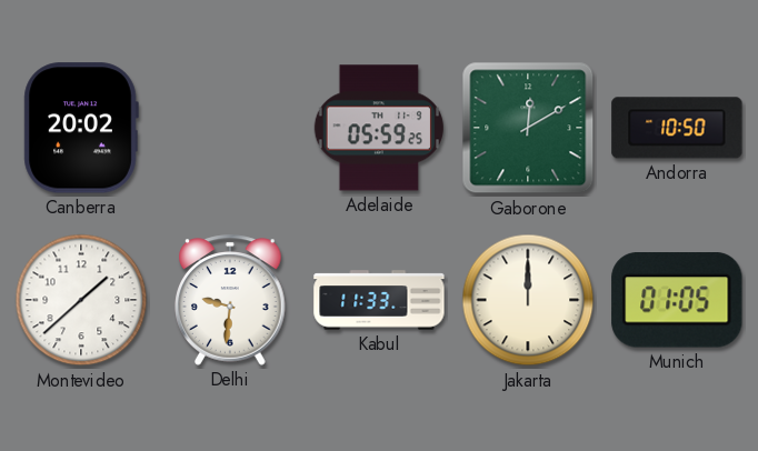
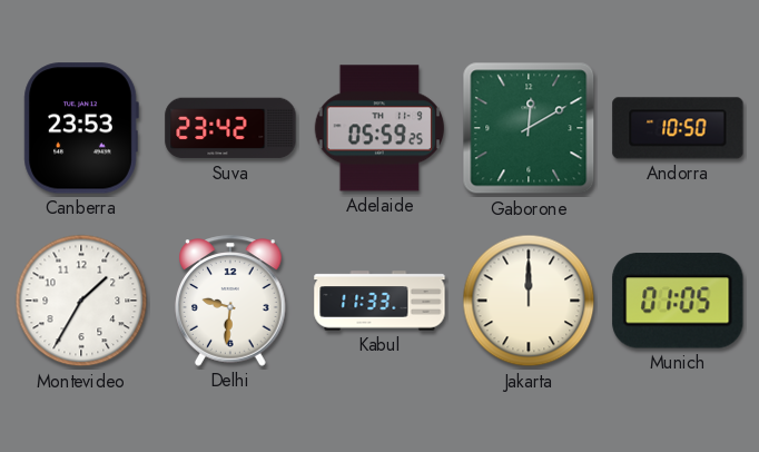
Canberra: 20:02 -> 23:53
Suva: none -> 23:42
Montevideo: 1:38 -> 1:35
